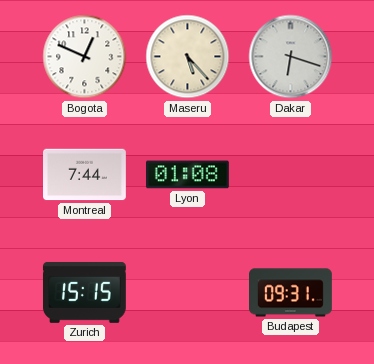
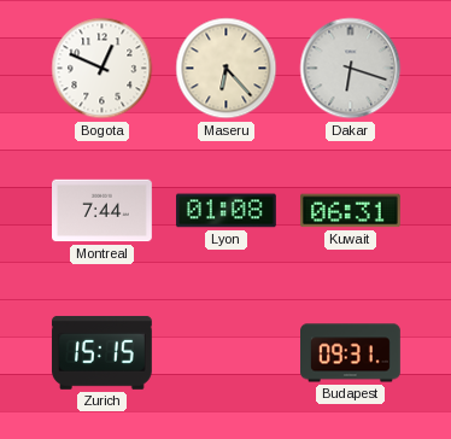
Maseru: 5:23 -> 6:23
Kuwait: none -> 06:31
